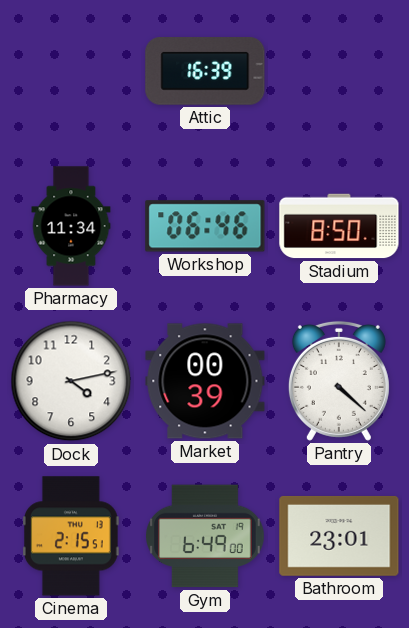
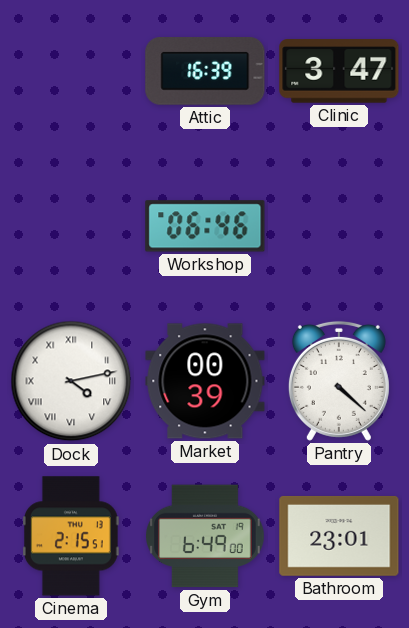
Clinic: none -> 3:47
Pharmacy: 11:34 -> none
Stadium: 8:50 -> none
Dock numerals: Arabic -> Roman
